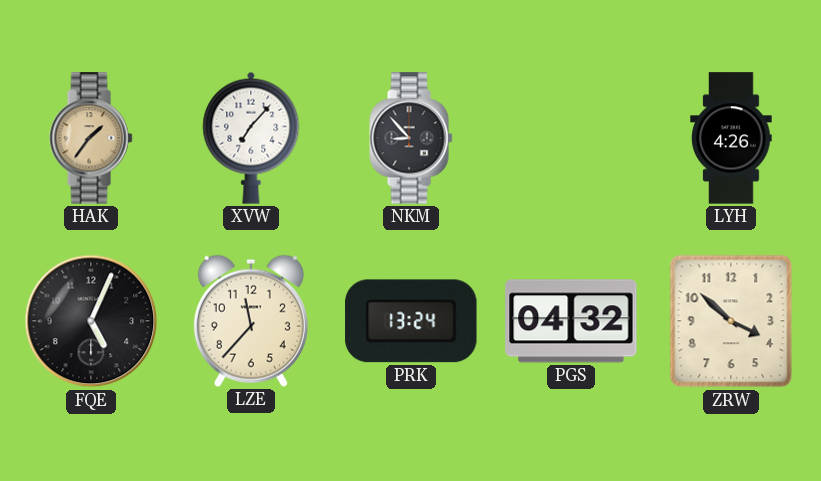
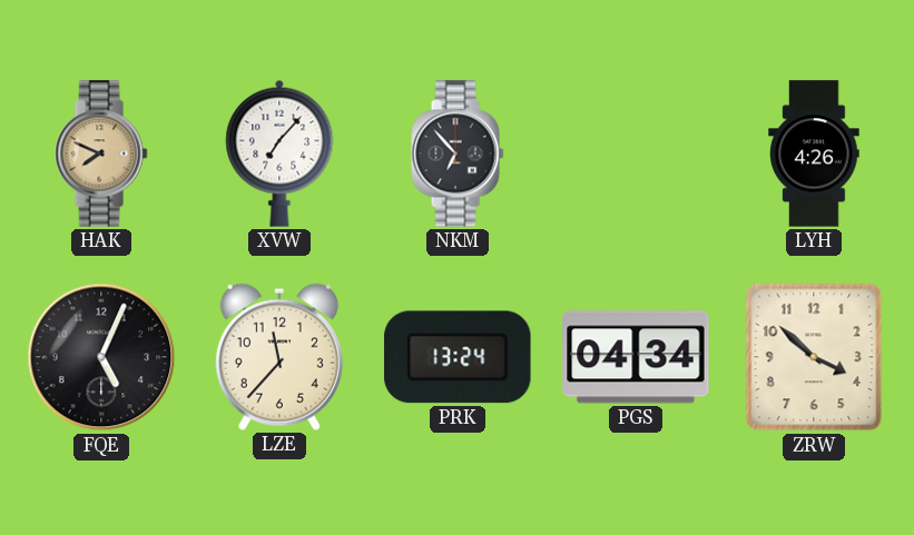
HAK: 1:36 -> 7:49
NKM: 8:53 -> 6:53
PGS: 04:32 -> 04:34
